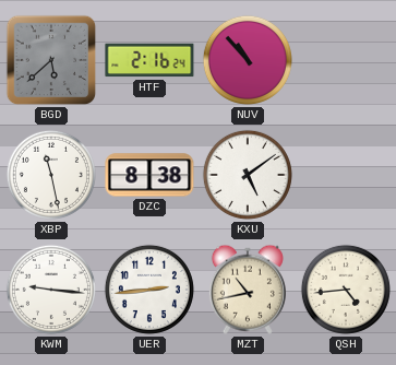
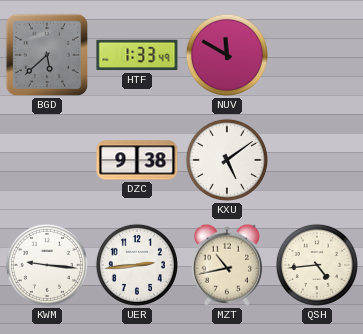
HTF: 2:16 -> 1:33
NUV: 10:53 -> 11:50
XBP: 11:28 -> none
DZC: 8:38 -> 9:38
